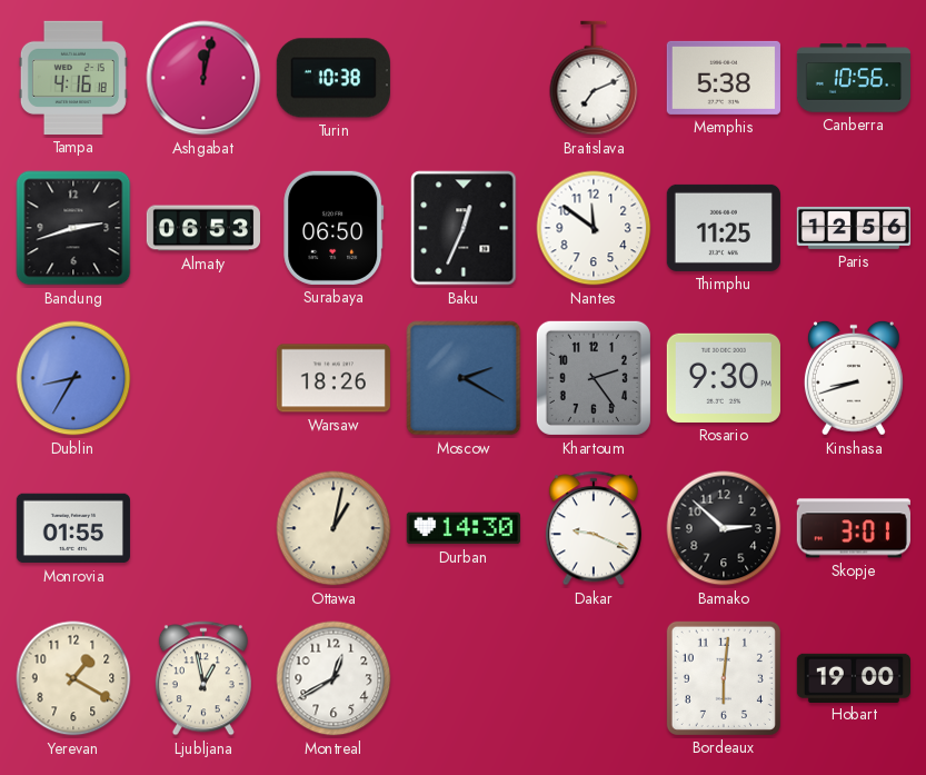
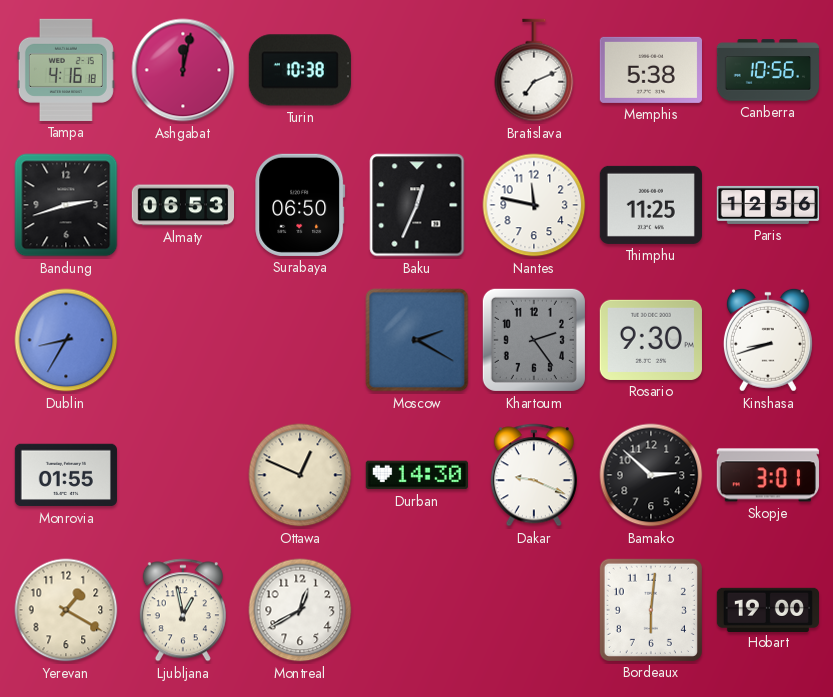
Nantes: 11:51 -> 11:47
Warsaw: 18:26 -> none
Ottawa: 1:02 -> 12:49
